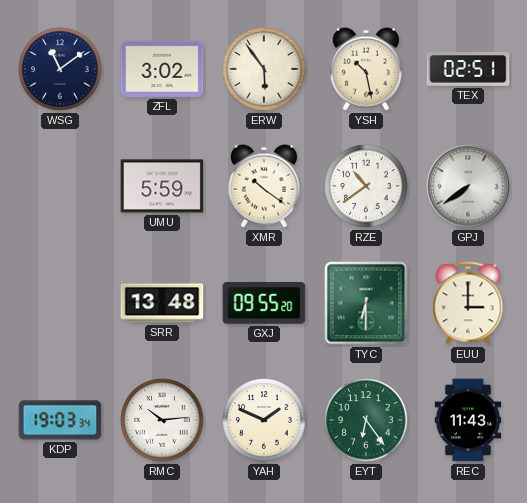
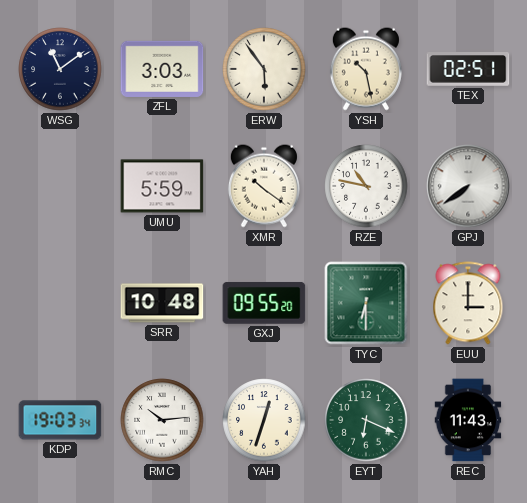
ZFL: 3:02 -> 3:03
RZE: 10:39 -> 10:47
SRR: 13:48 -> 10:48
YAH: 1:49 -> 12:33
EYT: 6:24 -> 6:19
